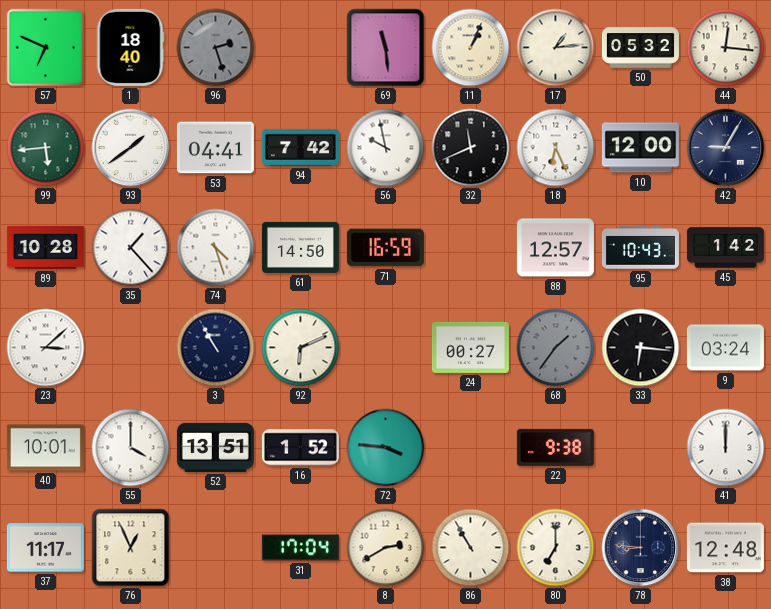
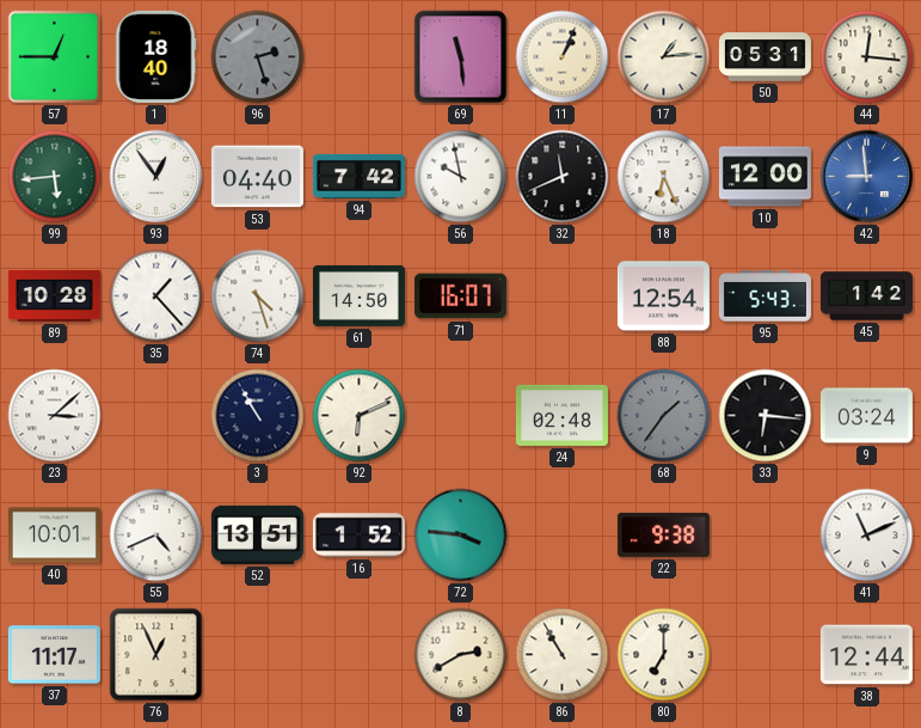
57: 6:49 -> 12:45
50: 05:32 -> 05:31
93: 1:39 -> 12:54
53: 04:41 -> 04:40
42: 9:05 -> 8:59
42 dial: navy -> blue
71: 16:59 -> 16:07
88: 12:57 -> 12:54
95: 10:43 -> 5:43
24: 00:27 -> 02:48
55: 4:00 -> 4:41
41: 12:00 -> 11:11
31: 17:04 -> none
78: 8:46 -> none
38: 12:48 -> 12:44
